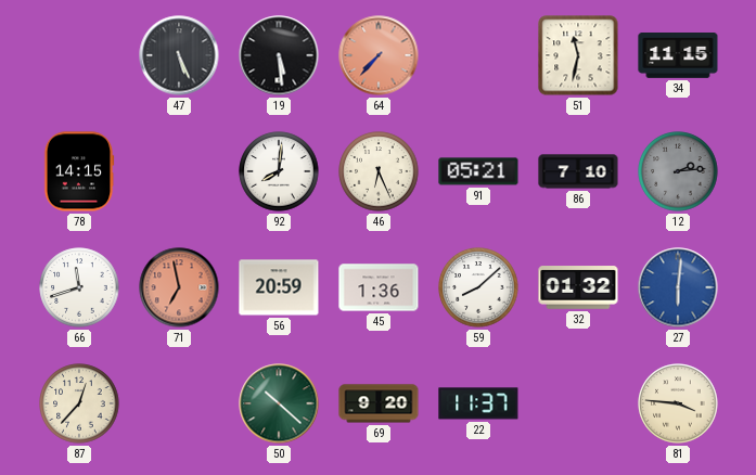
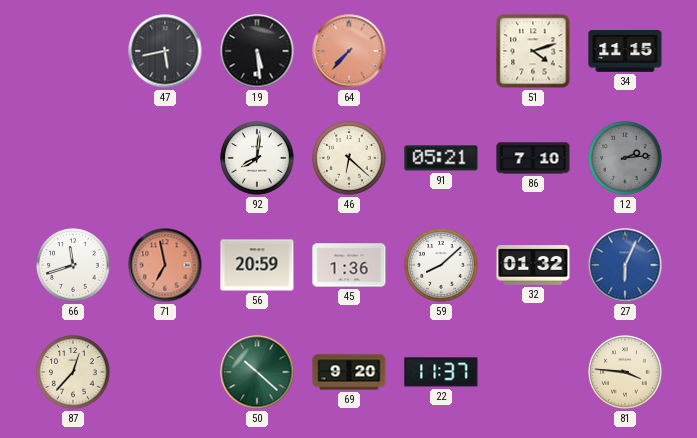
47: 5:26 -> 5:43
51: 11:32 -> 4:12
78: 14:15 -> none
46: 6:26 -> 6:22
27: 6:01 -> 6:04
